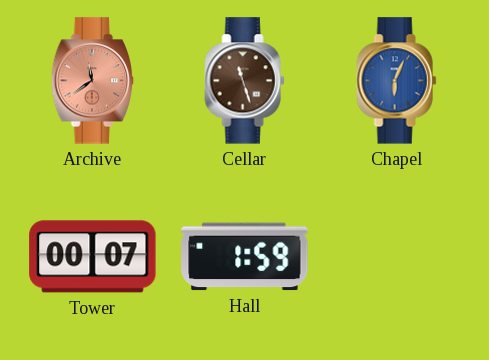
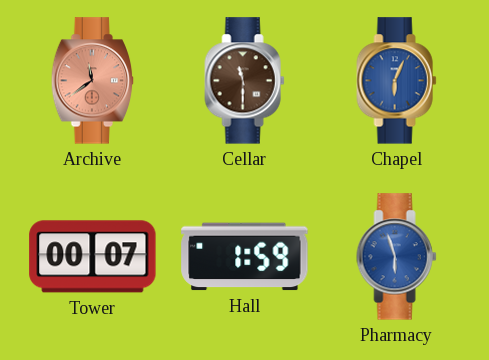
Cellar: 11:27 -> 11:30
Pharmacy: none -> 5:57
